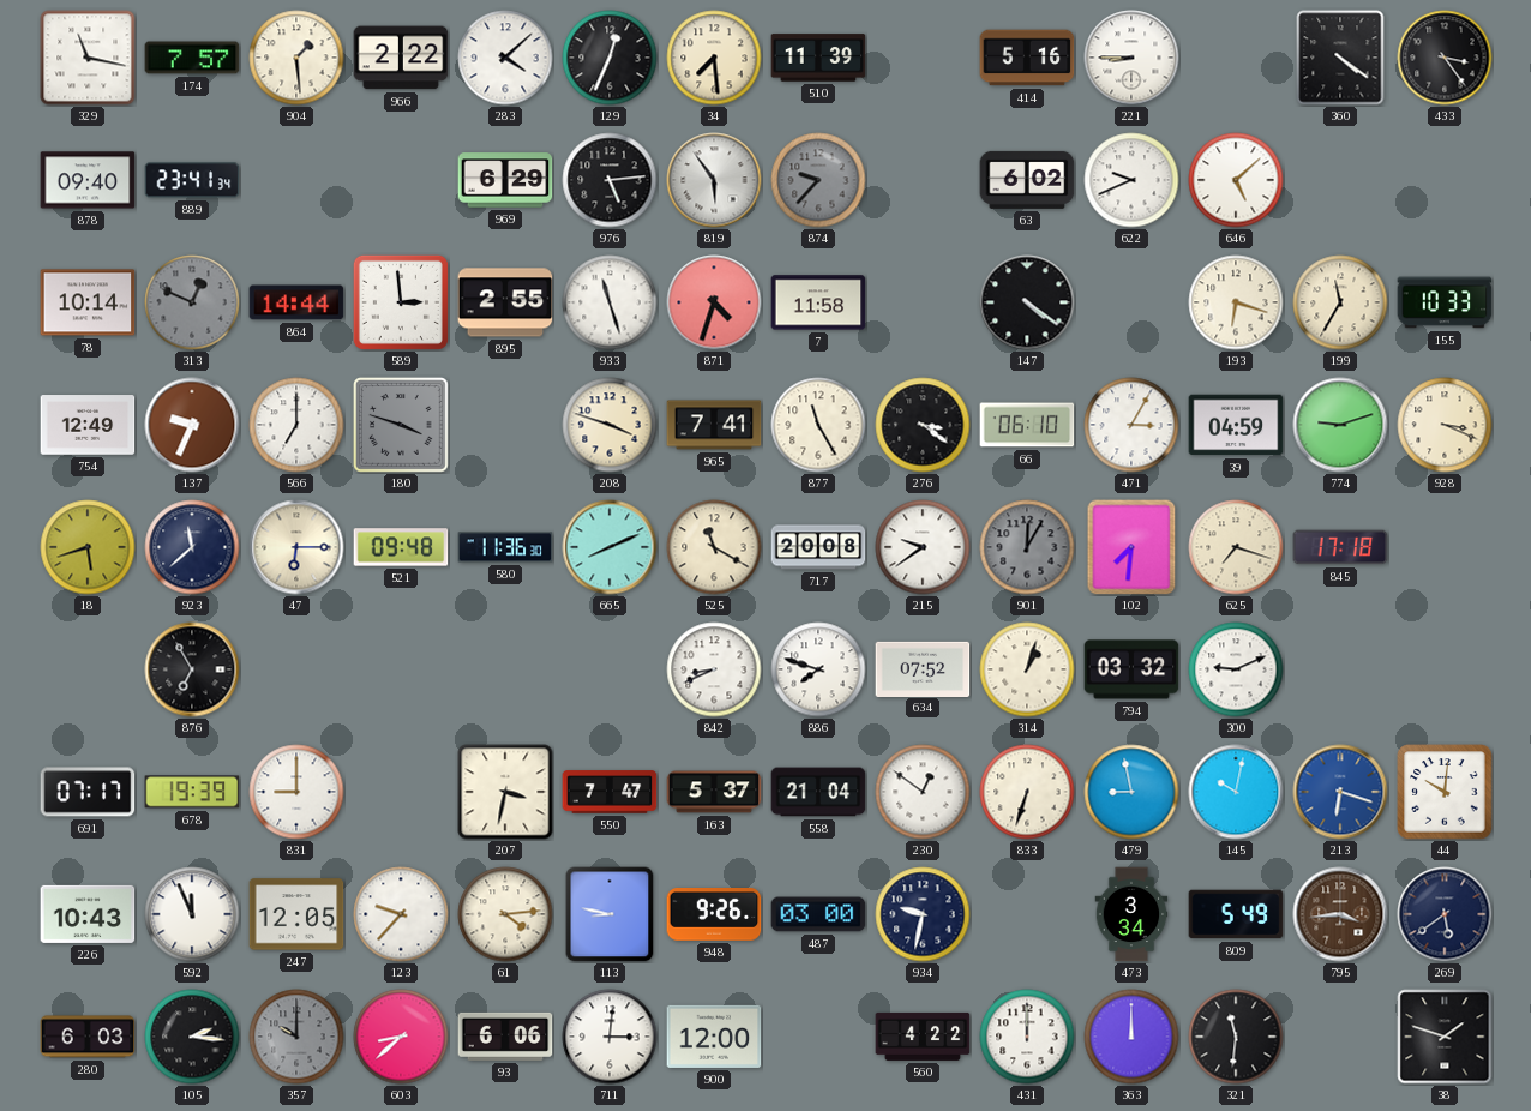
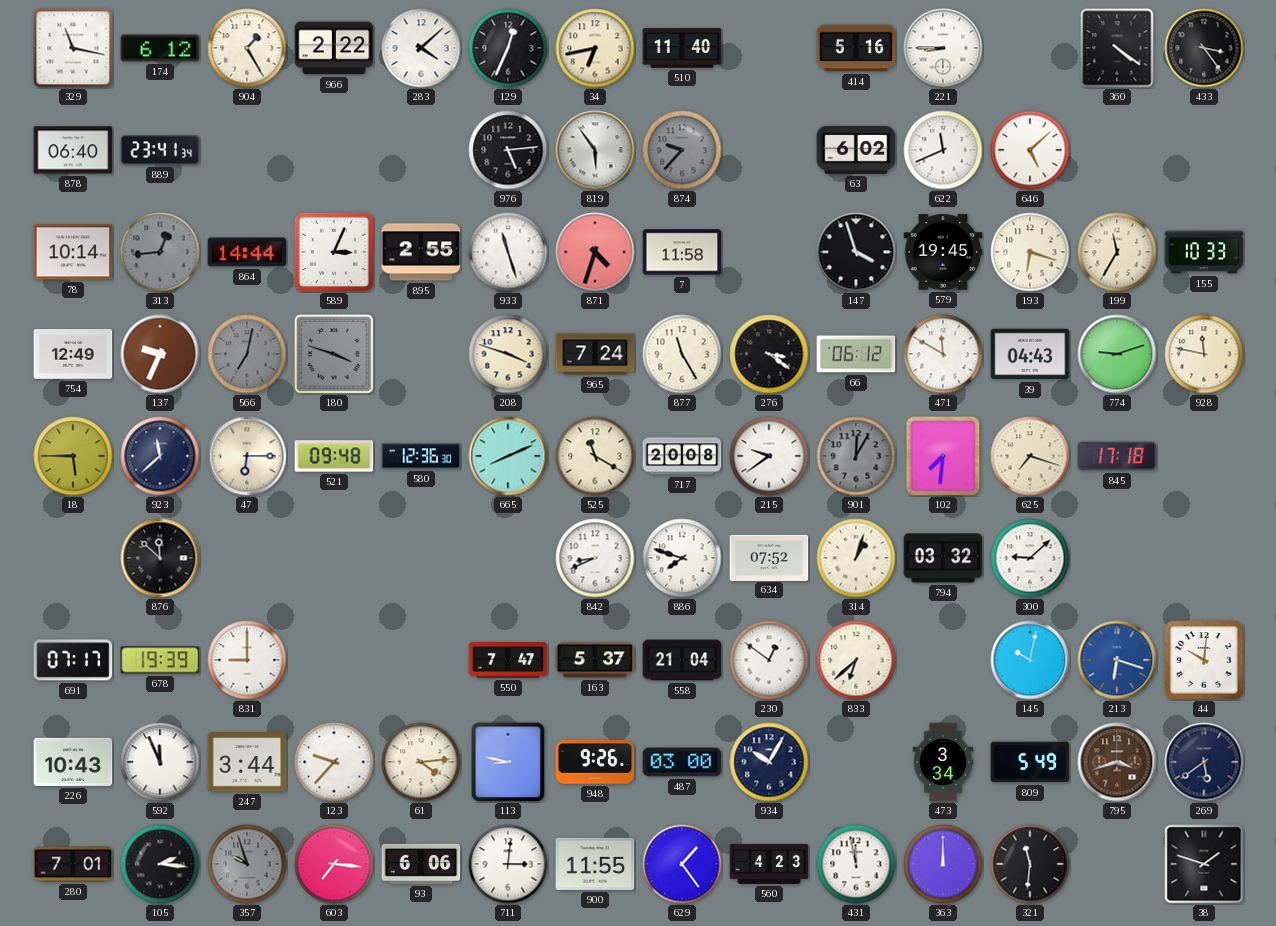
174: 7:57 -> 6:12
904: 1:29 -> 1:25
34: 7:29 -> 6:43
510: 11:39 -> 11:40
878: 09:40 -> 06:40
969: 6:29 -> none
622: 9:41 -> 11:41
313: 12:49 -> 12:44
589: 2:59 -> 3:04
147: 4:21 -> 3:57
579: none -> 19:45
566: 7:00 -> 7:02
566 dial: white -> grey
965: 7:41 -> 7:24
66: 06:10 -> 06:12
471: 3:05 -> 11:50
39: 04:59 -> 04:43
928: 3:19 -> 11:47
18: 5:42 -> 5:45
580: 11:36 -> 12:36
876: 6:55 -> 11:52
300: 9:11 -> 9:08
207: 3:32 -> none
833: 6:33 -> 6:38
479: 8:58 -> none
247: 12:05 -> 3:44
934: 9:32 -> 10:05
795: 3:44 -> 3:42
280: 6:03 -> 7:01
357: 10:00 -> 9:57
603: 8:38 -> 7:16
900: 12:00 -> 11:55
629: none -> 1:24
560: 4:22 -> 4:23
431: 12:00 -> 11:58
